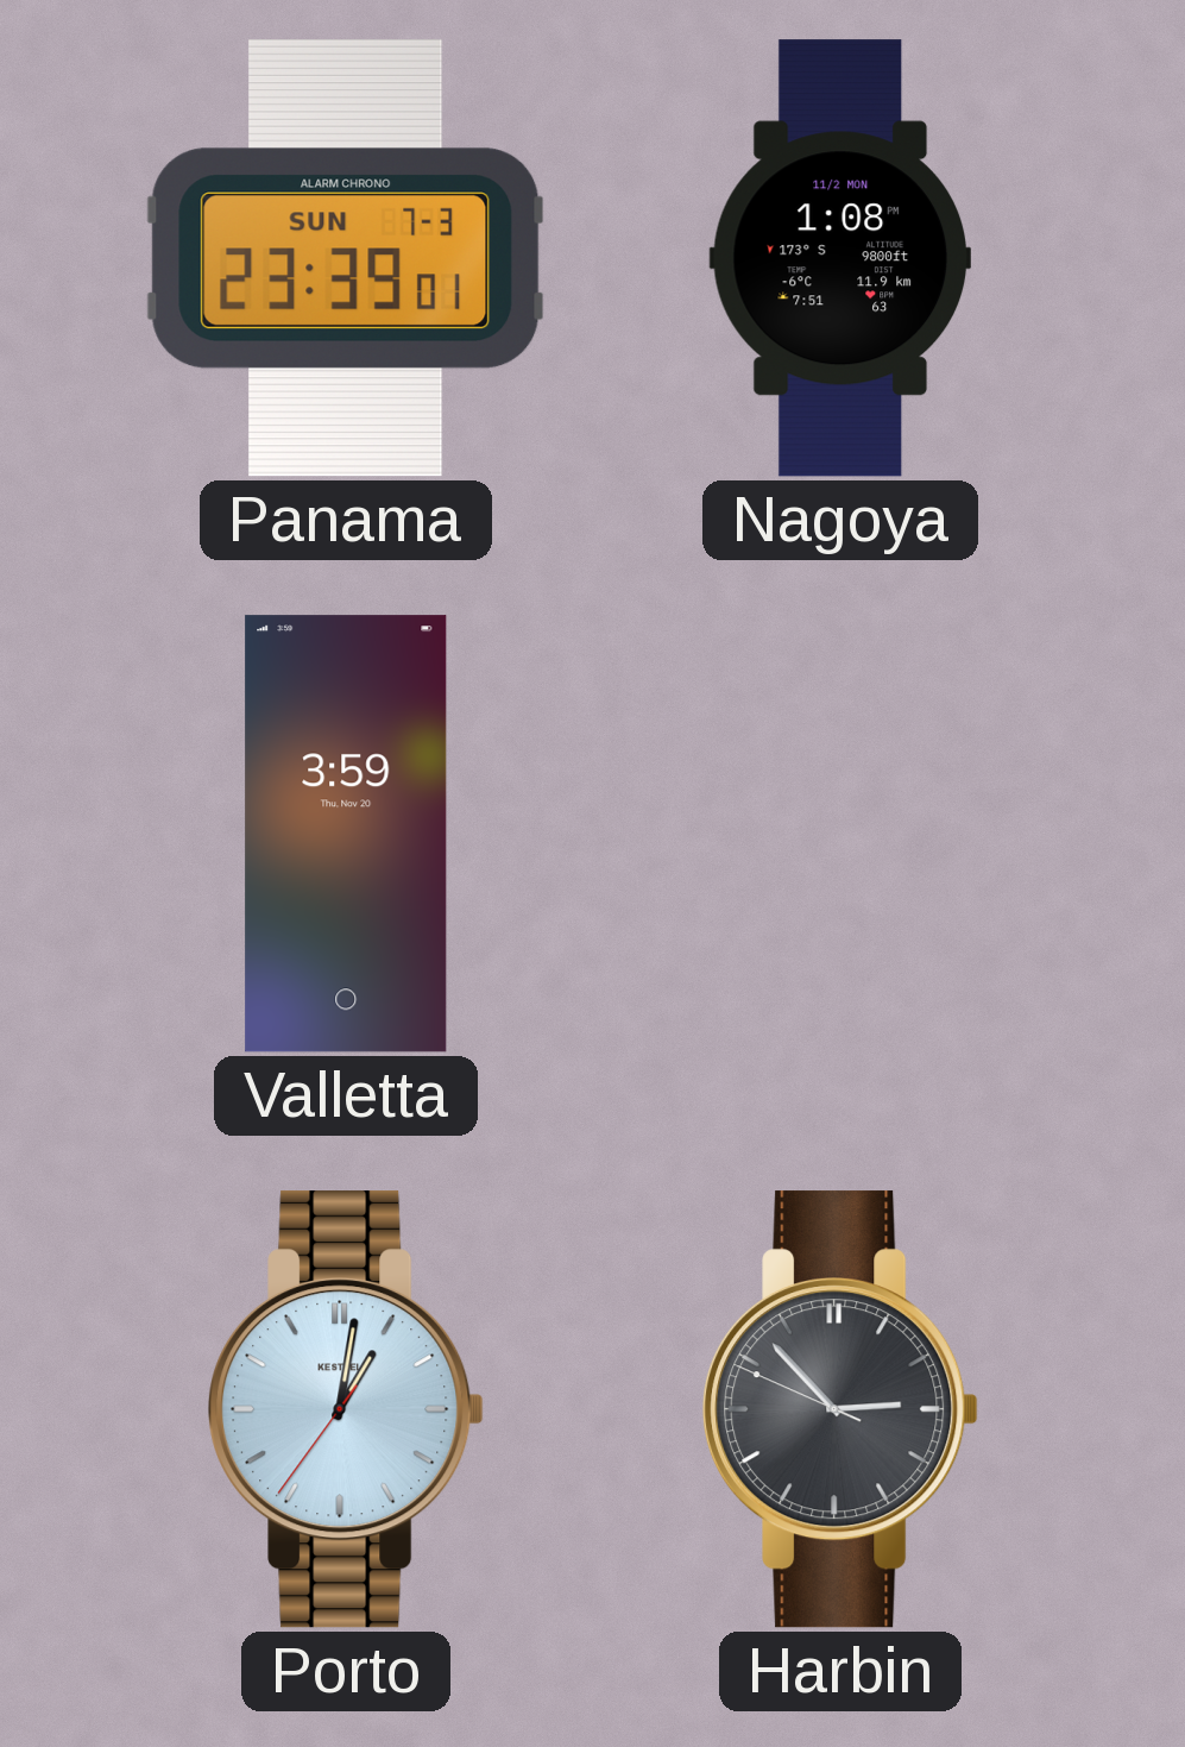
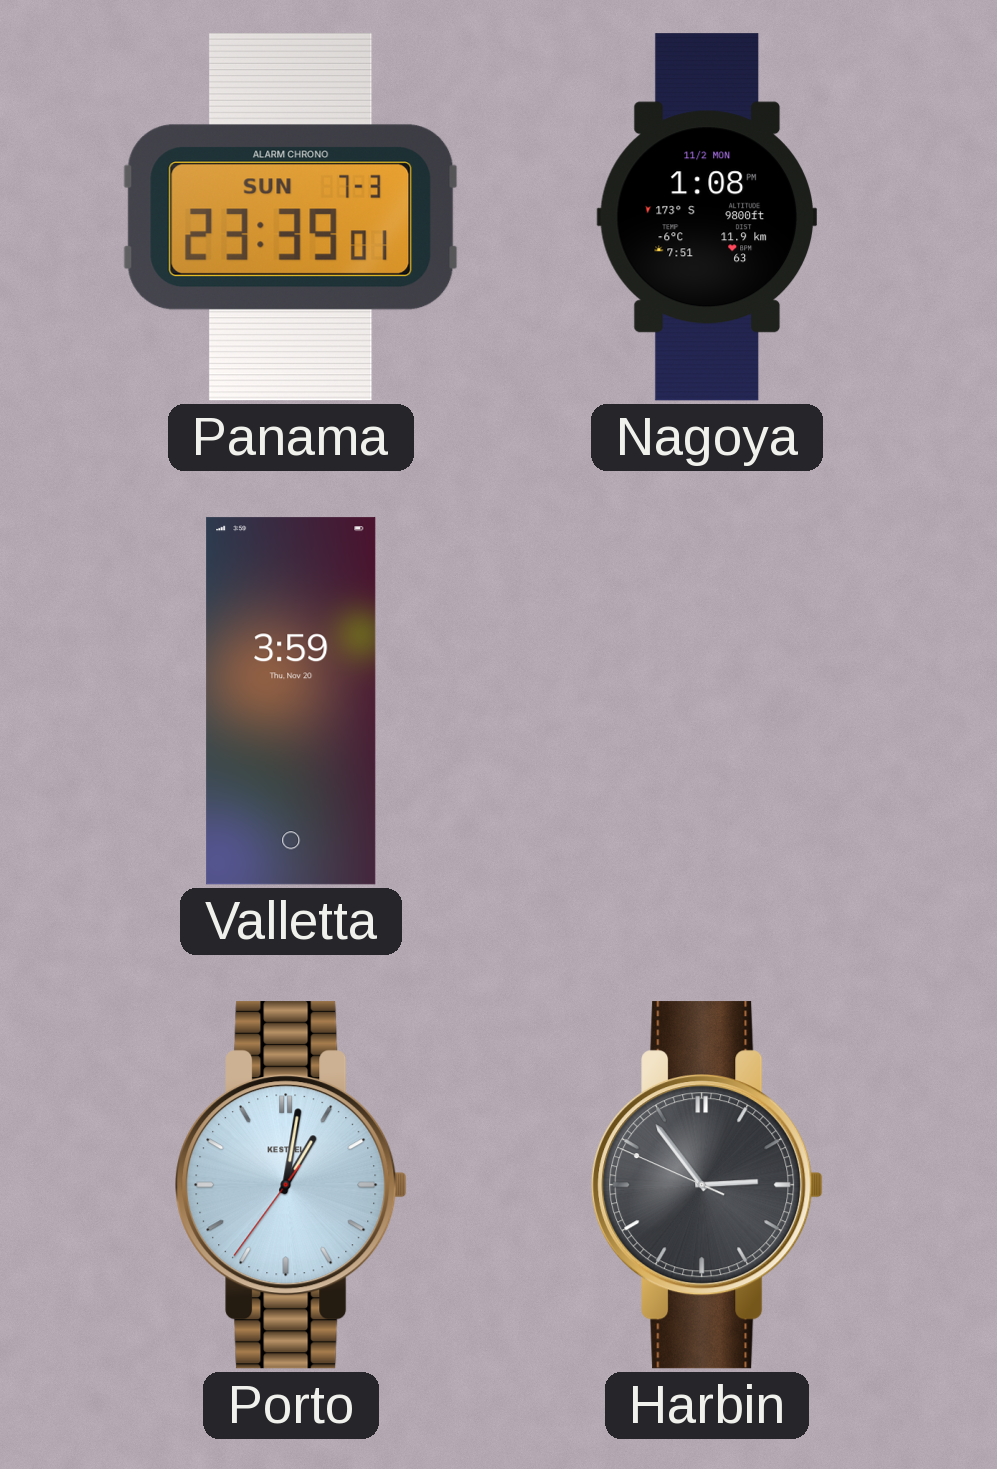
Harbin: 2:52 -> 2:53
